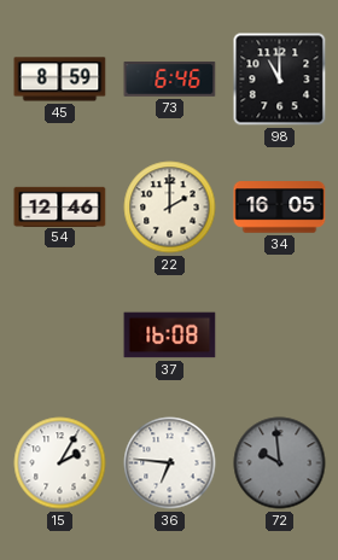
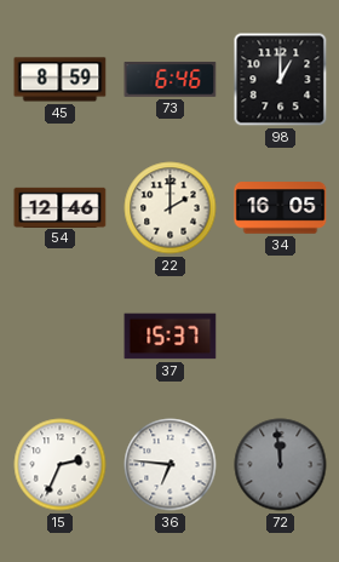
98: 11:00 -> 1:00
37: 16:08 -> 15:37
15: 2:05 -> 2:34
72: 9:59 -> 11:59
